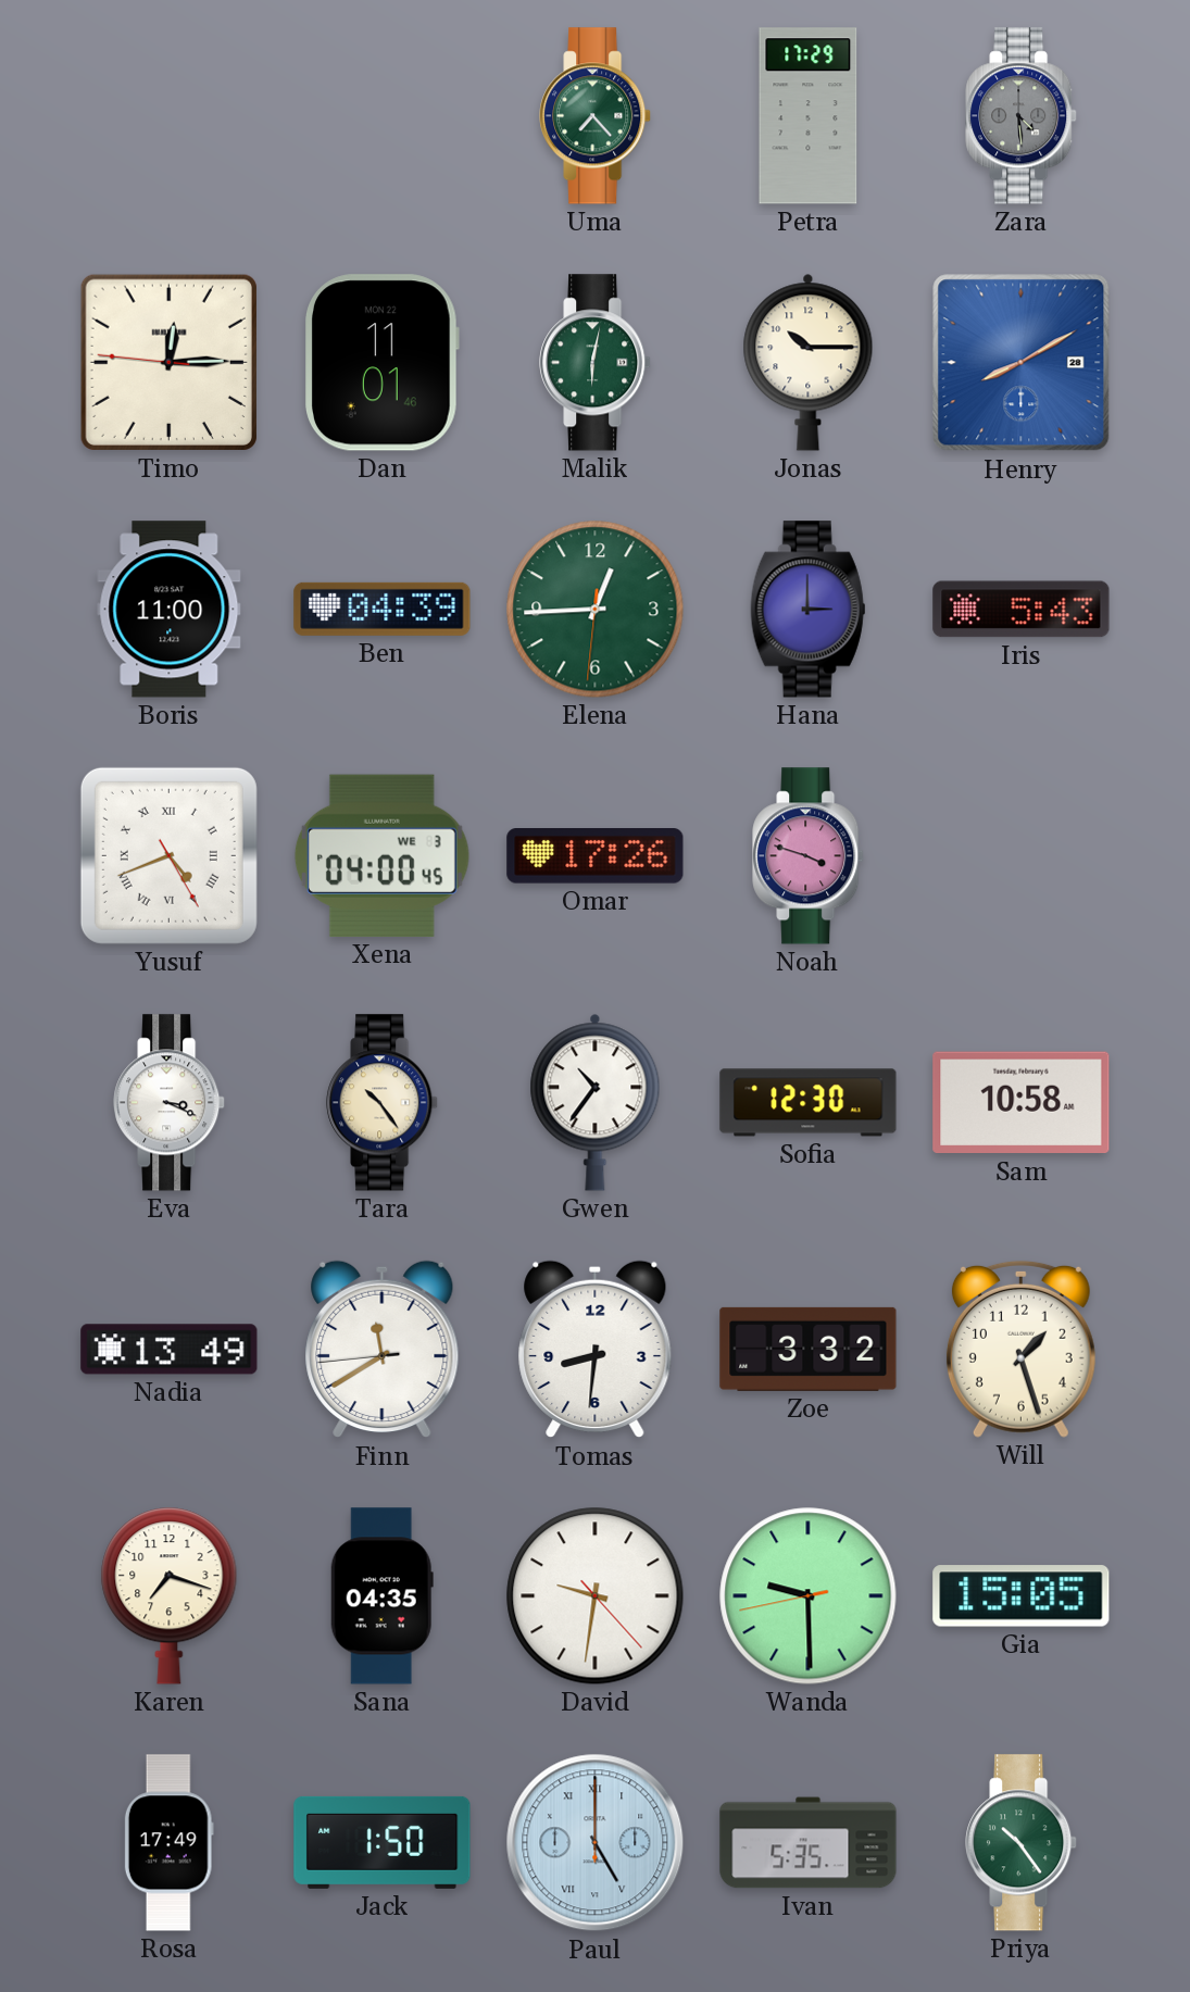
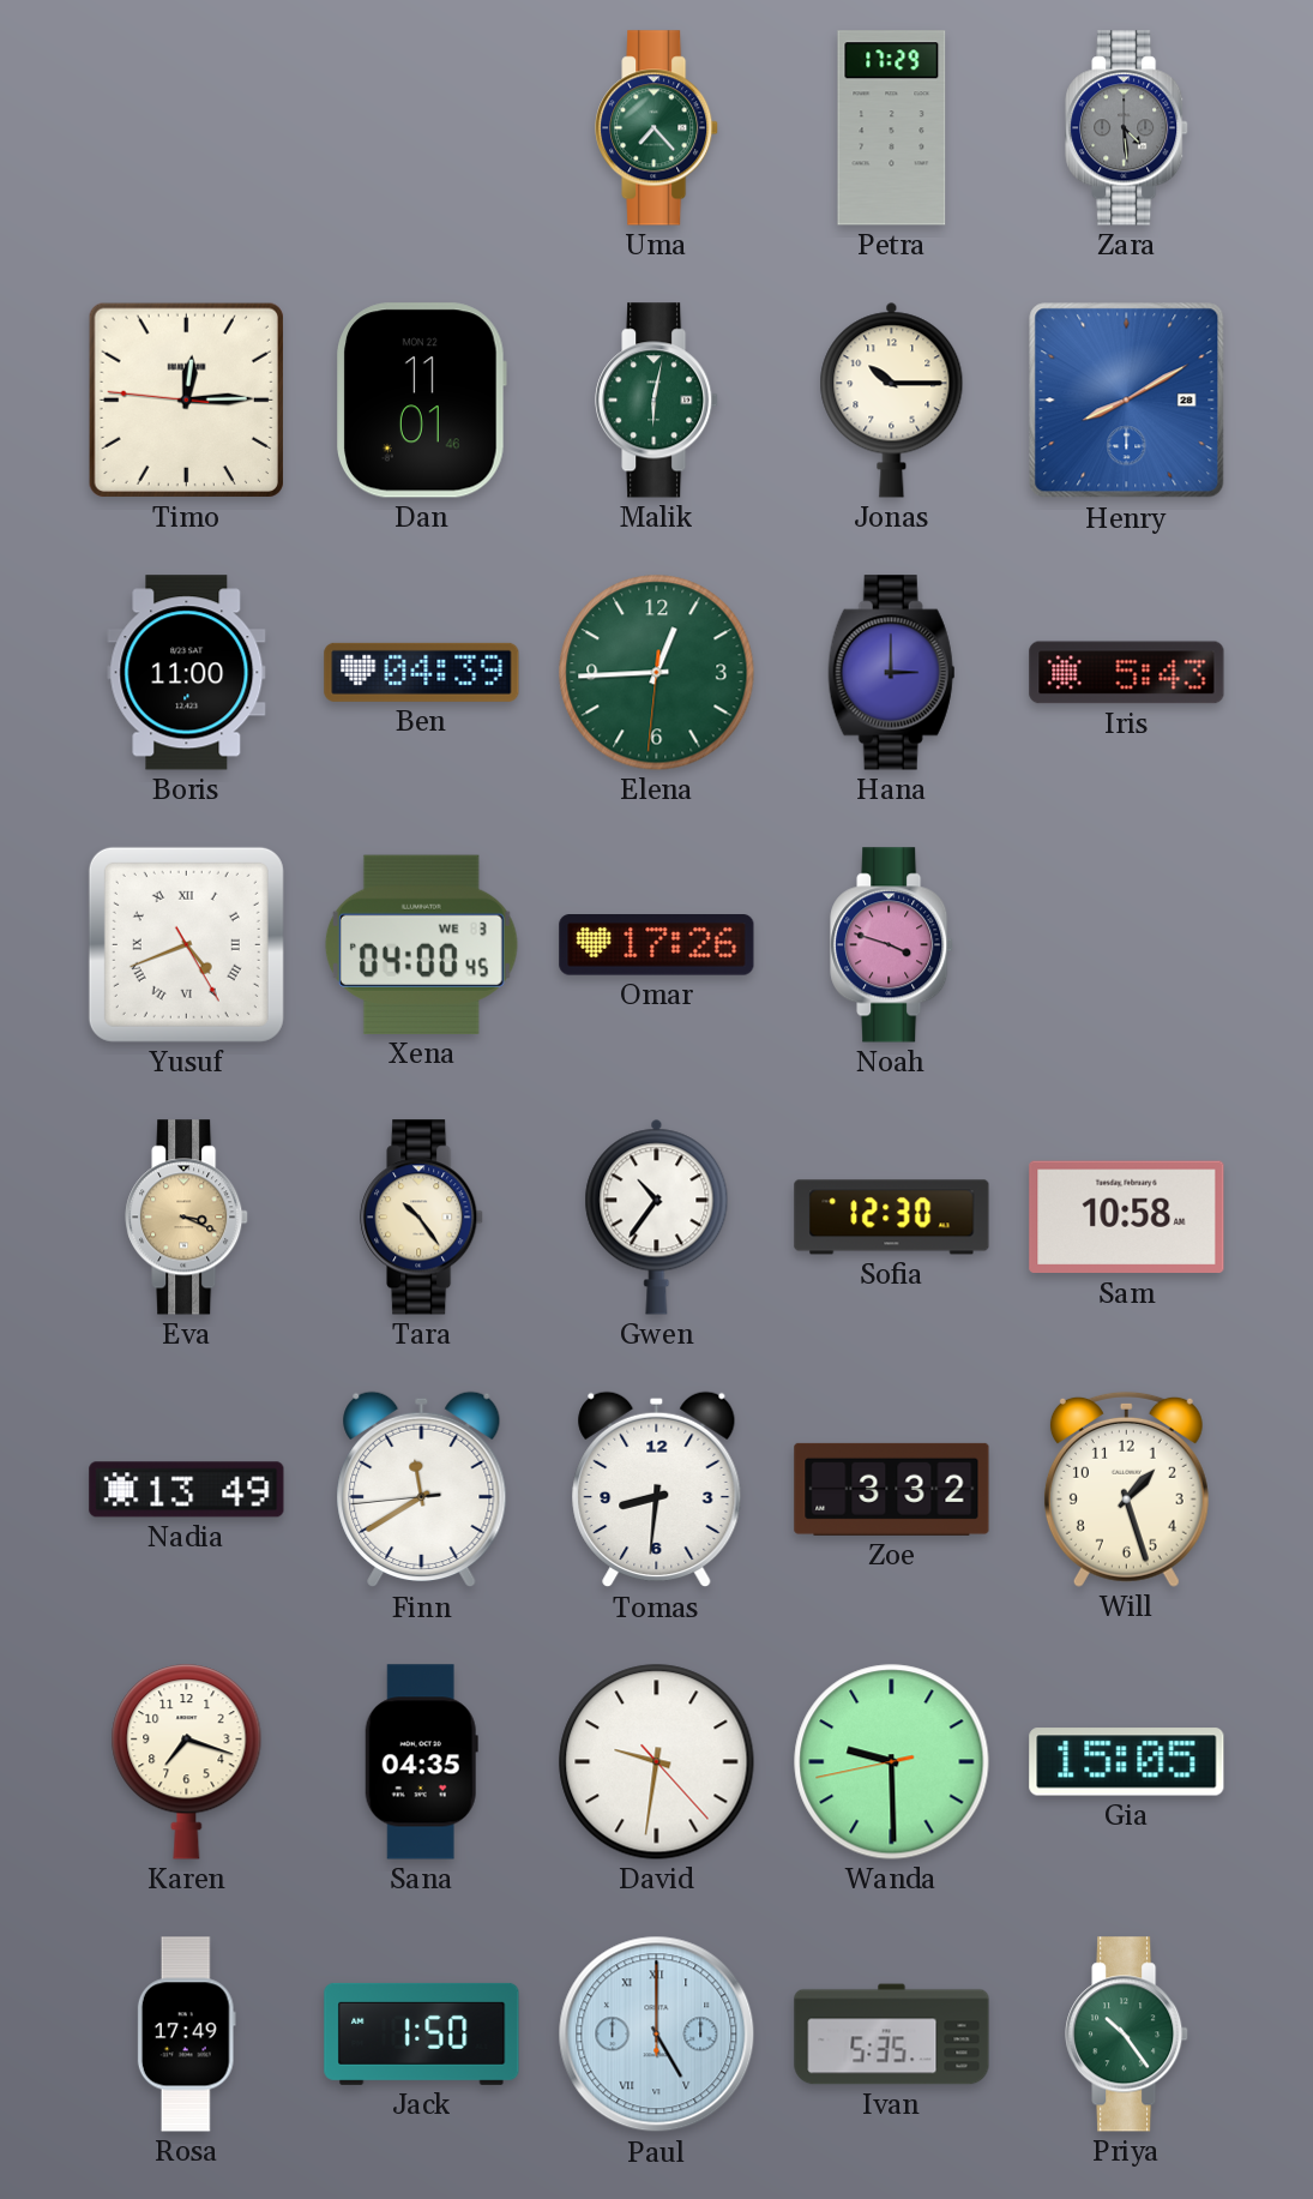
Eva dial: white -> champagne
